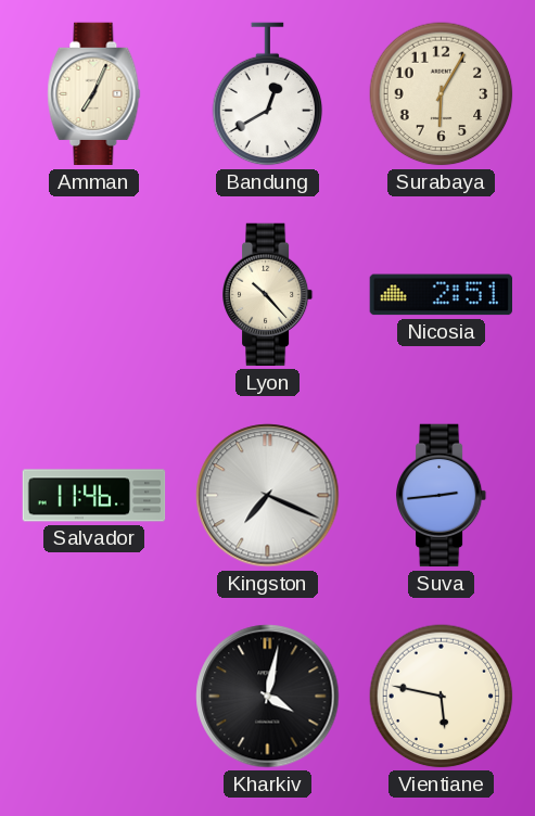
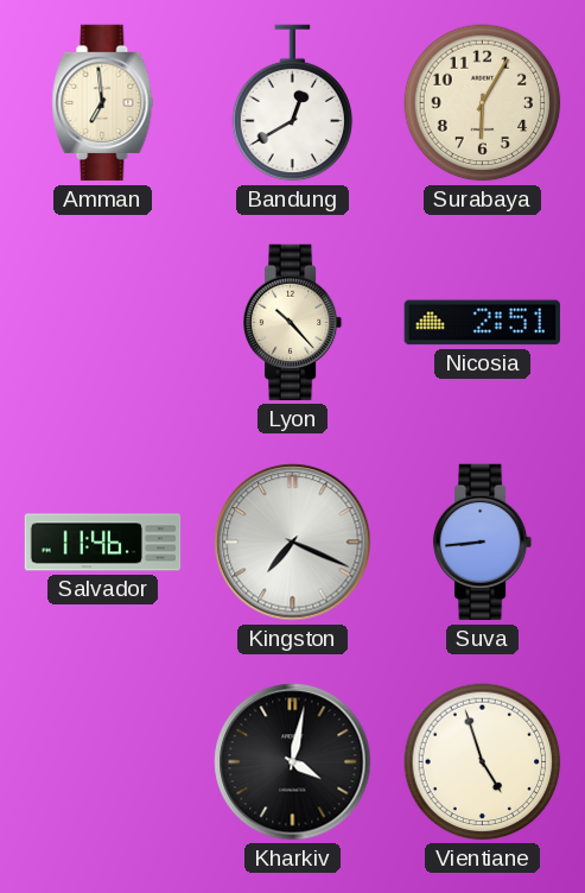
Amman: 7:04 -> 6:59
Suva: 2:44 -> 8:44
Vientiane: 5:47 -> 4:57
